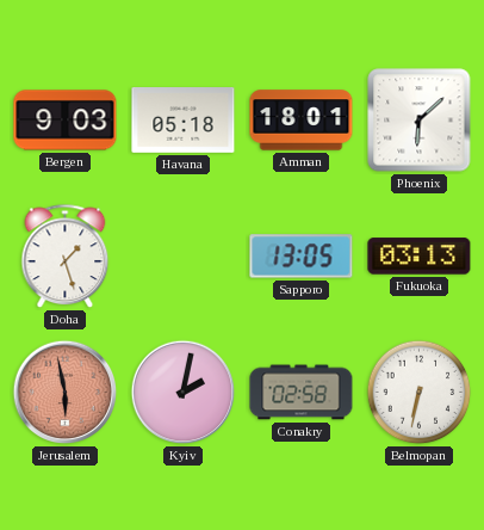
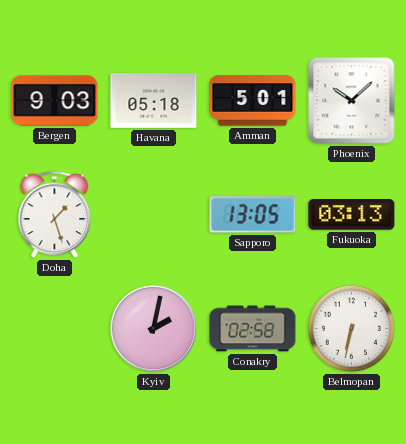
Amman: 18:01 -> 5:01
Phoenix: 6:08 -> 10:08
Jerusalem: 5:58 -> none
